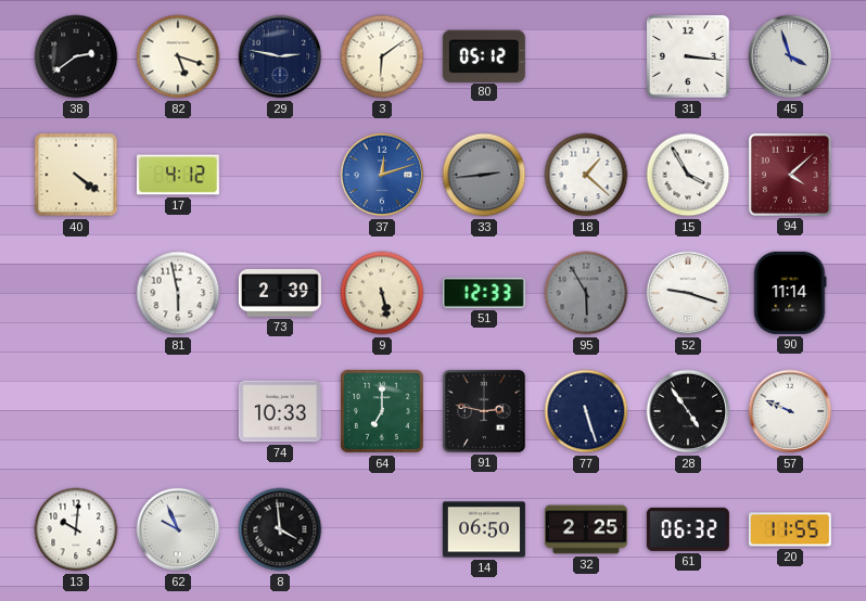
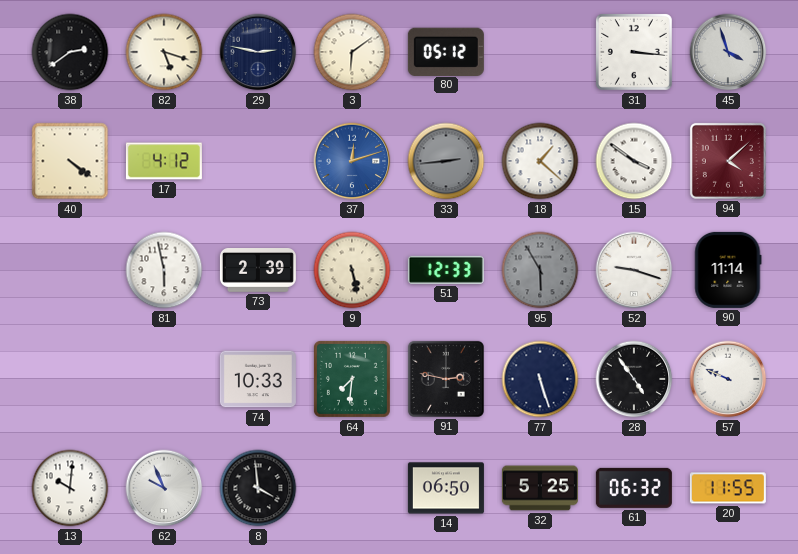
15: 3:55 -> 3:51
64: 7:00 -> 7:31
32: 2:25 -> 5:25
